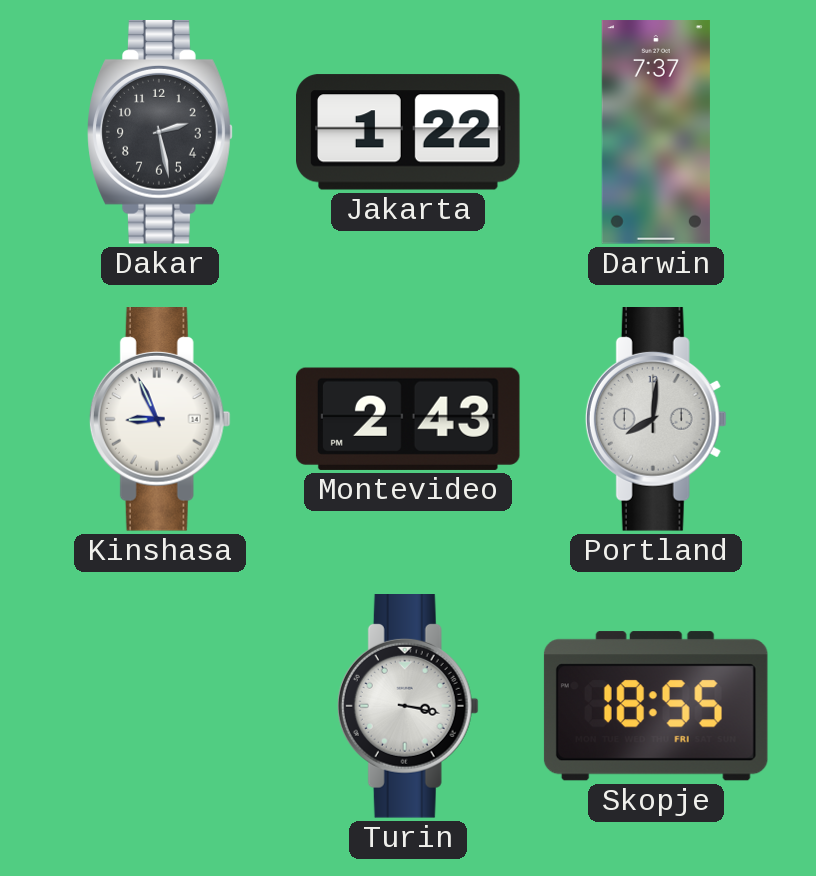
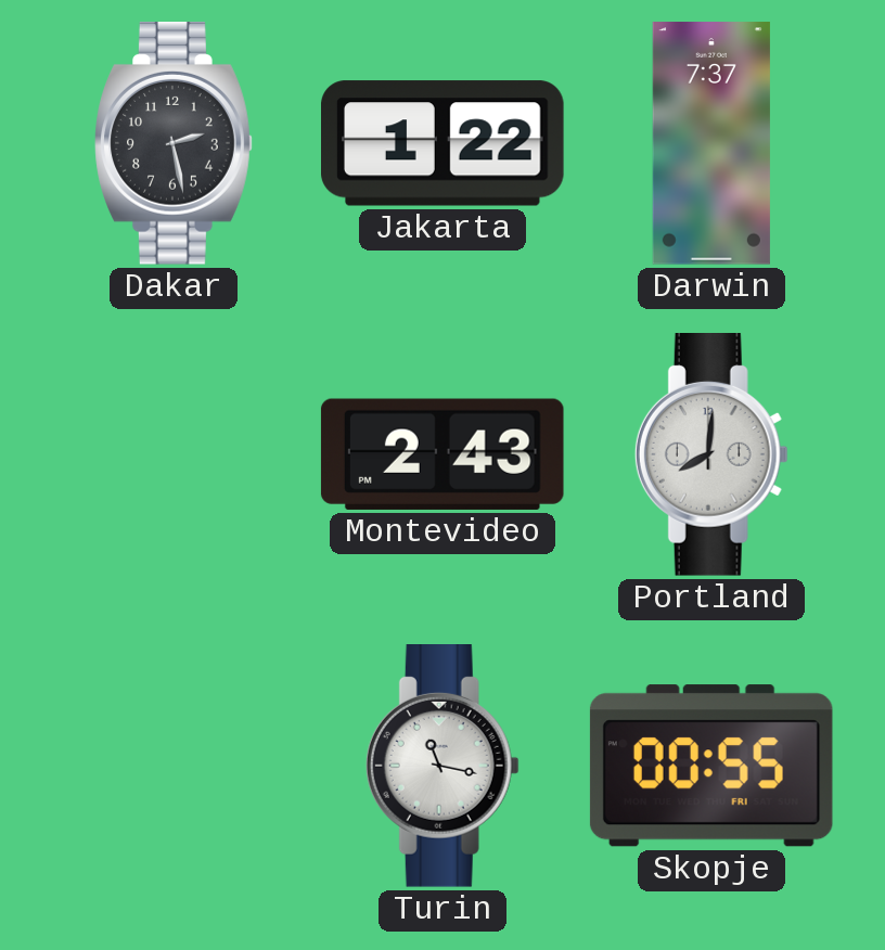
Kinshasa: 8:56 -> none
Turin: 3:17 -> 11:17
Skopje: 18:55 -> 00:55
